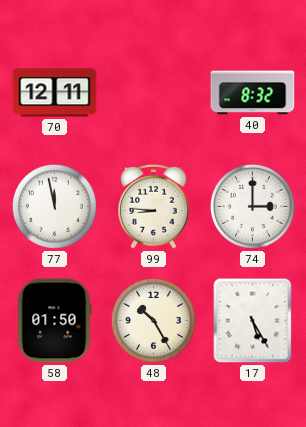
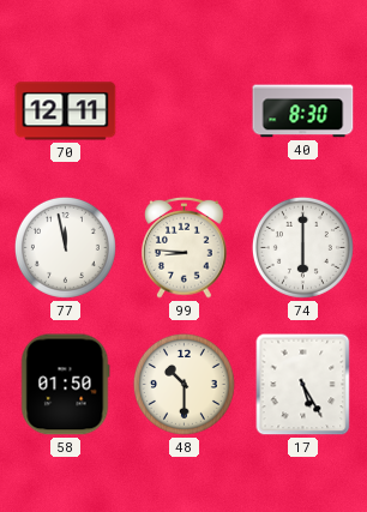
40: 8:32 -> 8:30
74: 3:00 -> 6:00
48: 10:25 -> 10:30
